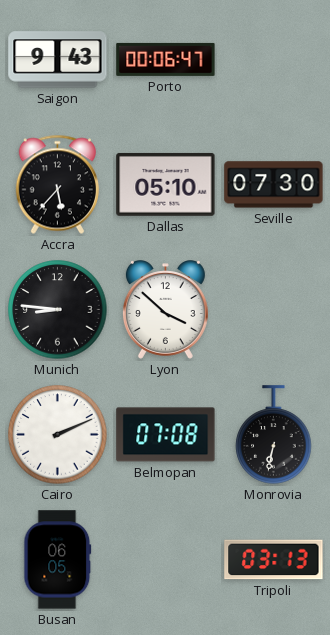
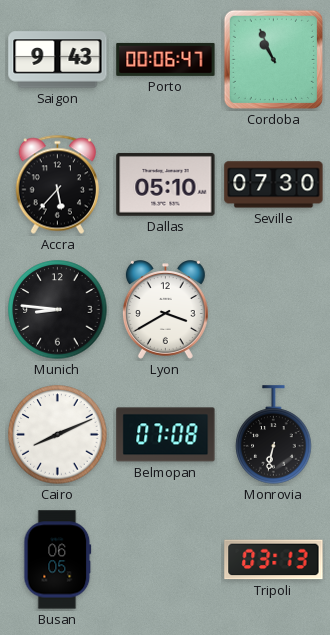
Cordoba: none -> 10:56
Lyon: 3:52 -> 3:40
Cairo: 2:11 -> 8:11
